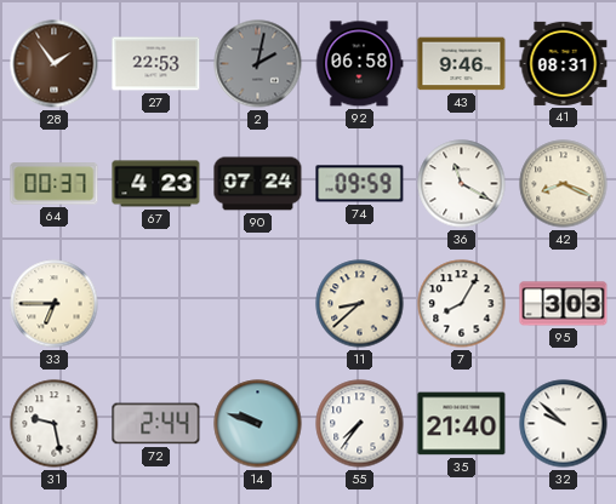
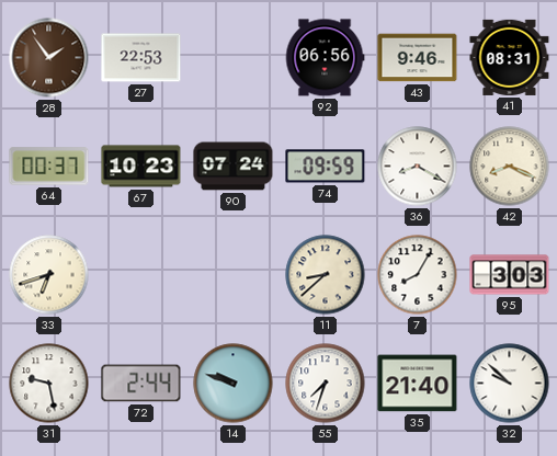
2: 2:02 -> none
92: 06:58 -> 06:56
67: 4:23 -> 10:23
36: 11:20 -> 8:20
33: 6:45 -> 6:42
55: 7:36 -> 7:33
